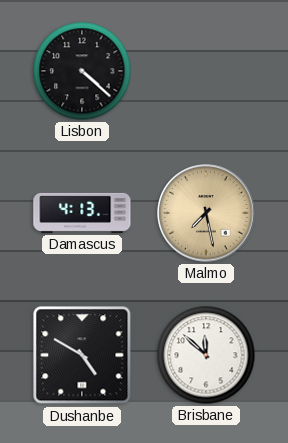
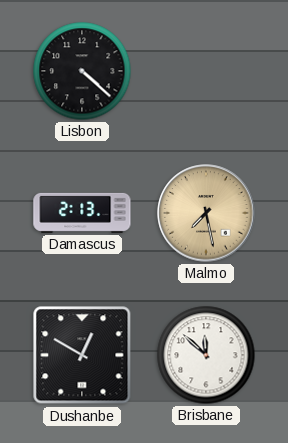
Damascus: 4:13 -> 2:13
Dushanbe: 4:50 -> 12:50
